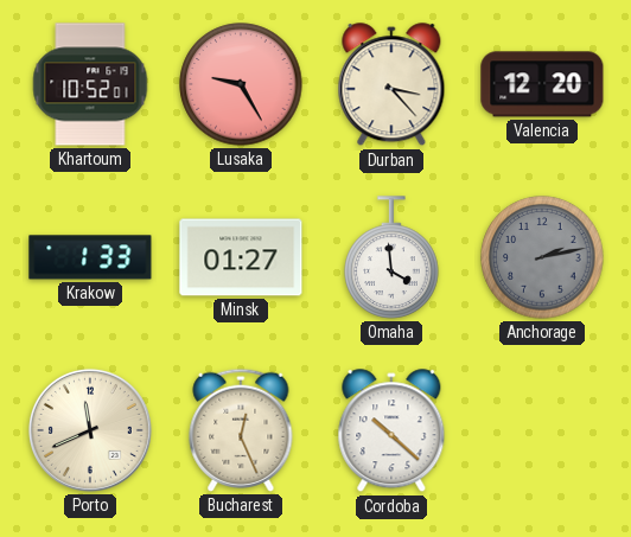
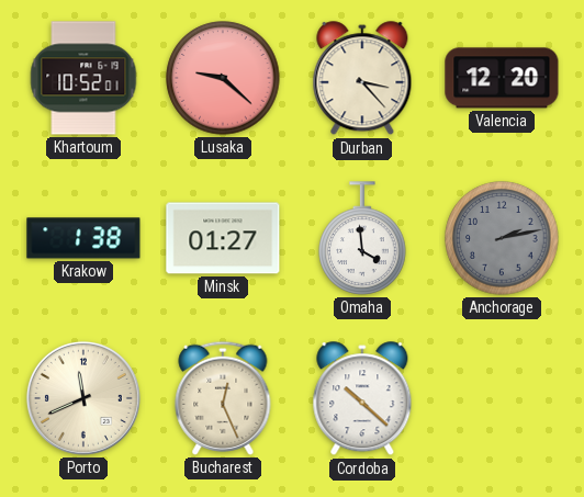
Lusaka: 9:25 -> 9:22
Krakow: 1:33 -> 1:38
